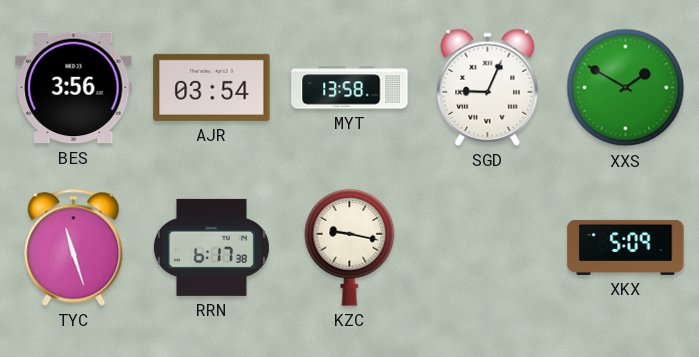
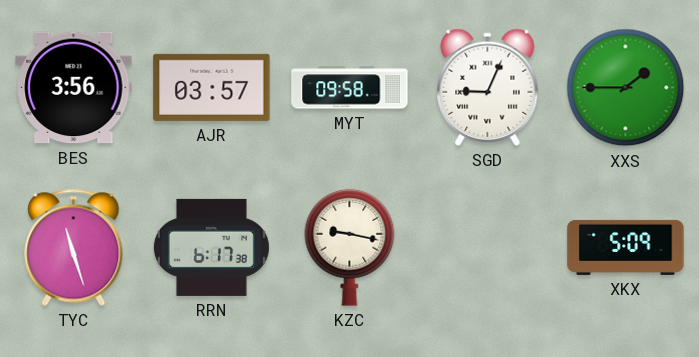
AJR: 03:54 -> 03:57
MYT: 13:58 -> 09:58
XXS: 1:50 -> 1:45
